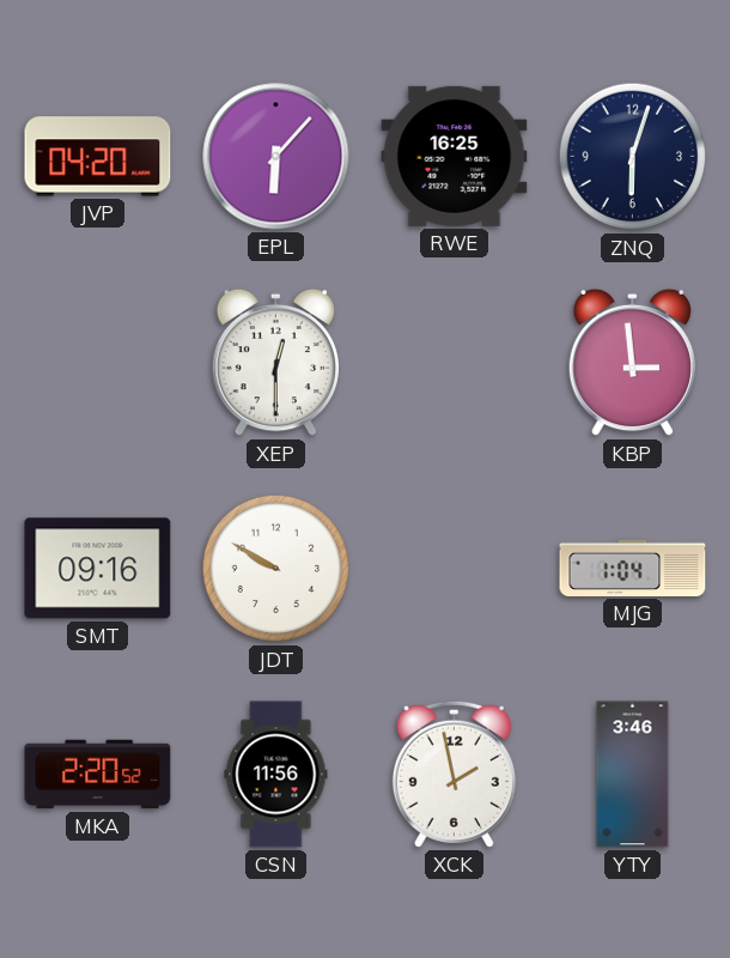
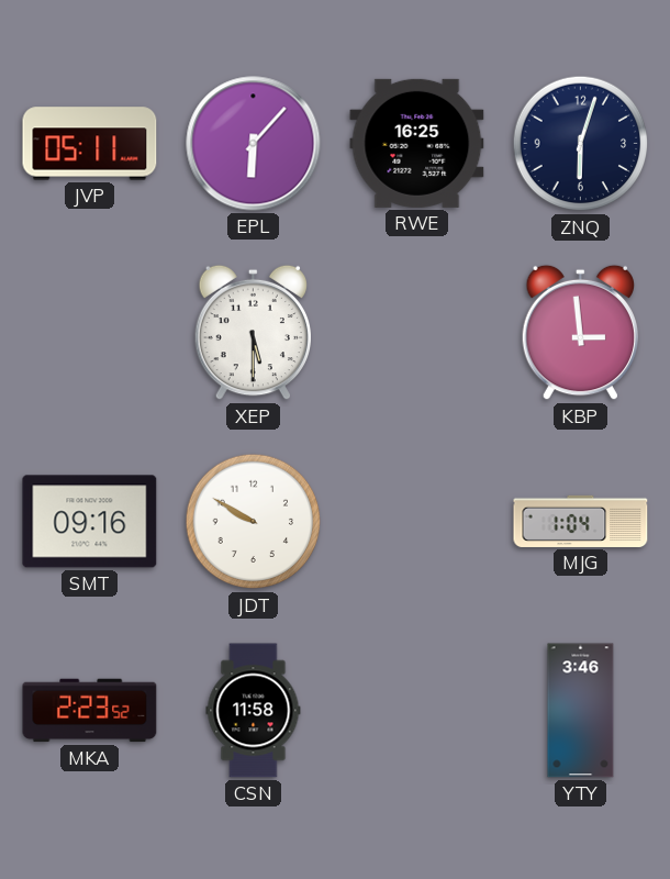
JVP: 04:20 -> 05:11
XEP: 12:30 -> 5:30
MKA: 2:20 -> 2:23
CSN: 11:56 -> 11:58
XCK: 1:58 -> none
